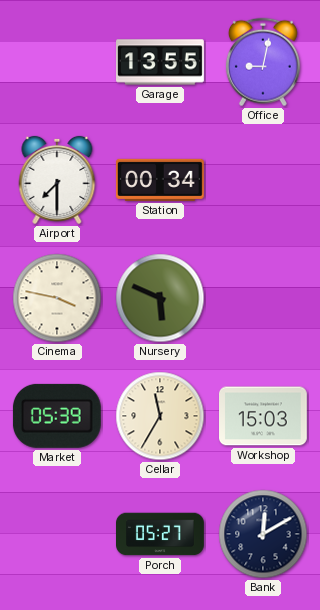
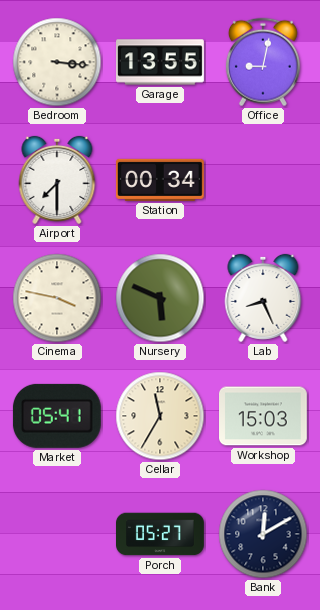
Bedroom: none -> 3:16
Lab: none -> 8:26
Market: 05:39 -> 05:41
